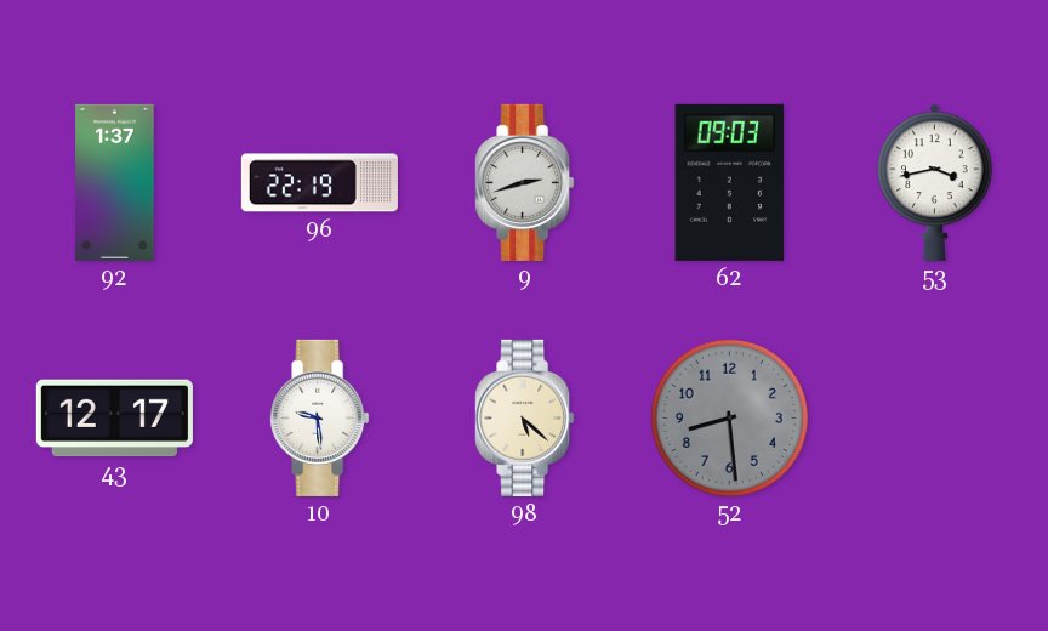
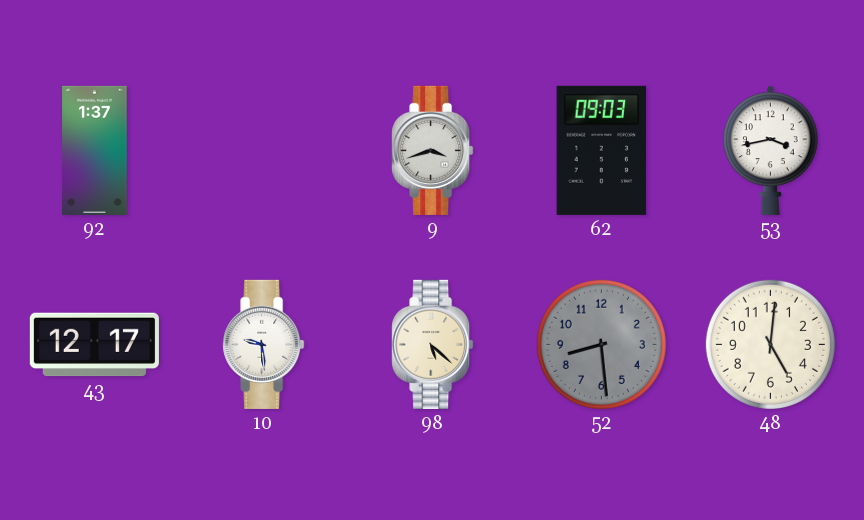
96: 22:19 -> none
9: 2:42 -> 3:42
48: none -> 5:01
